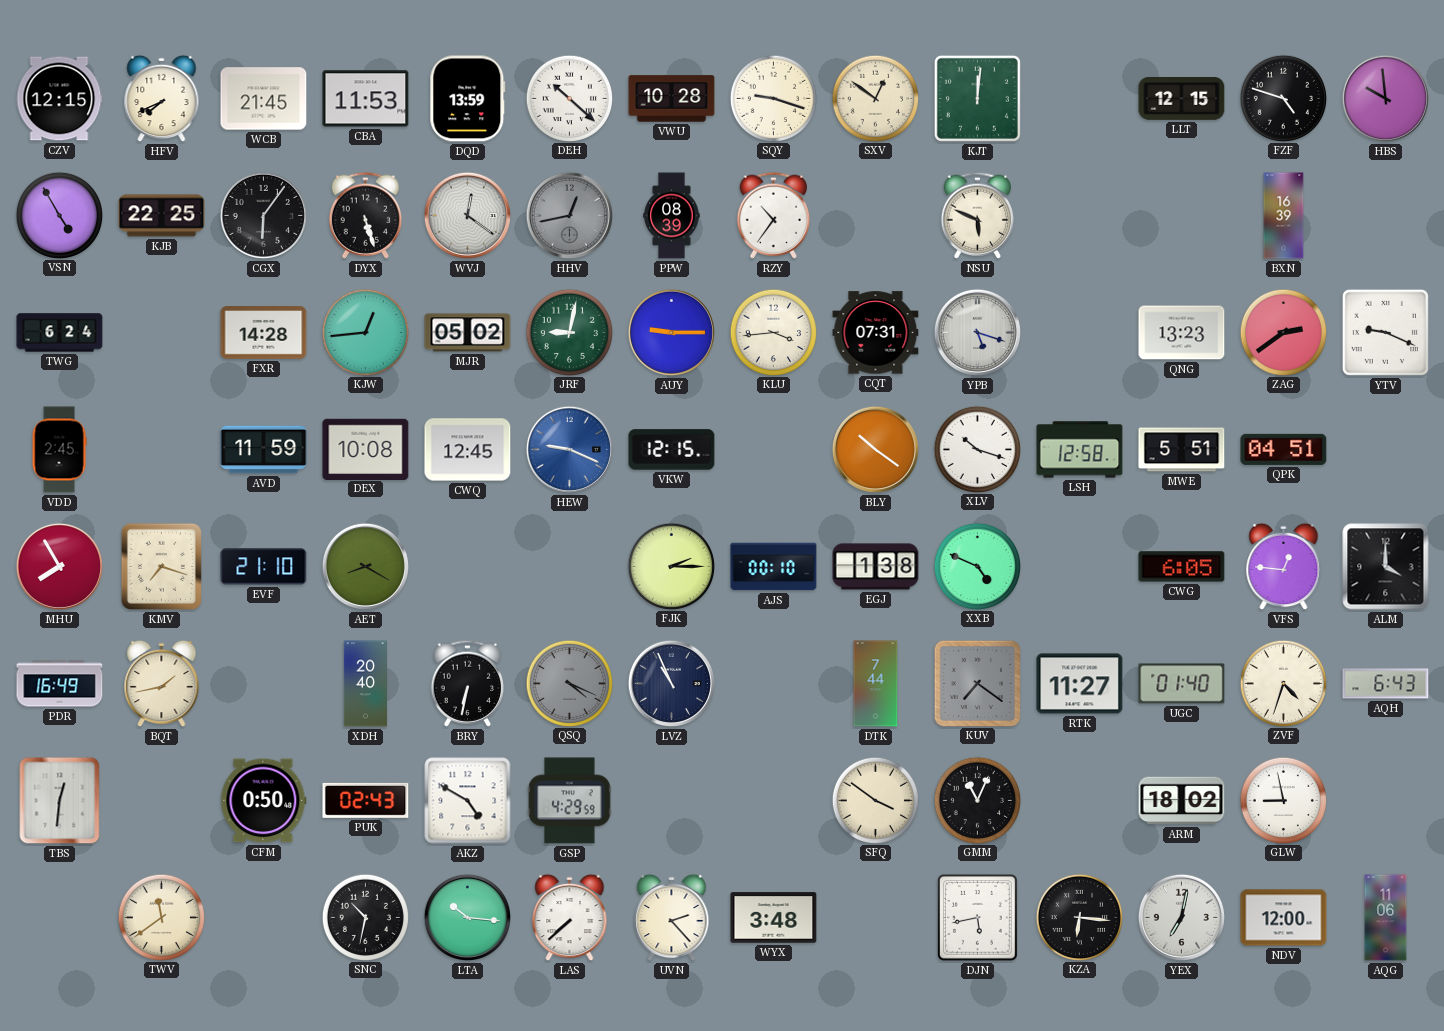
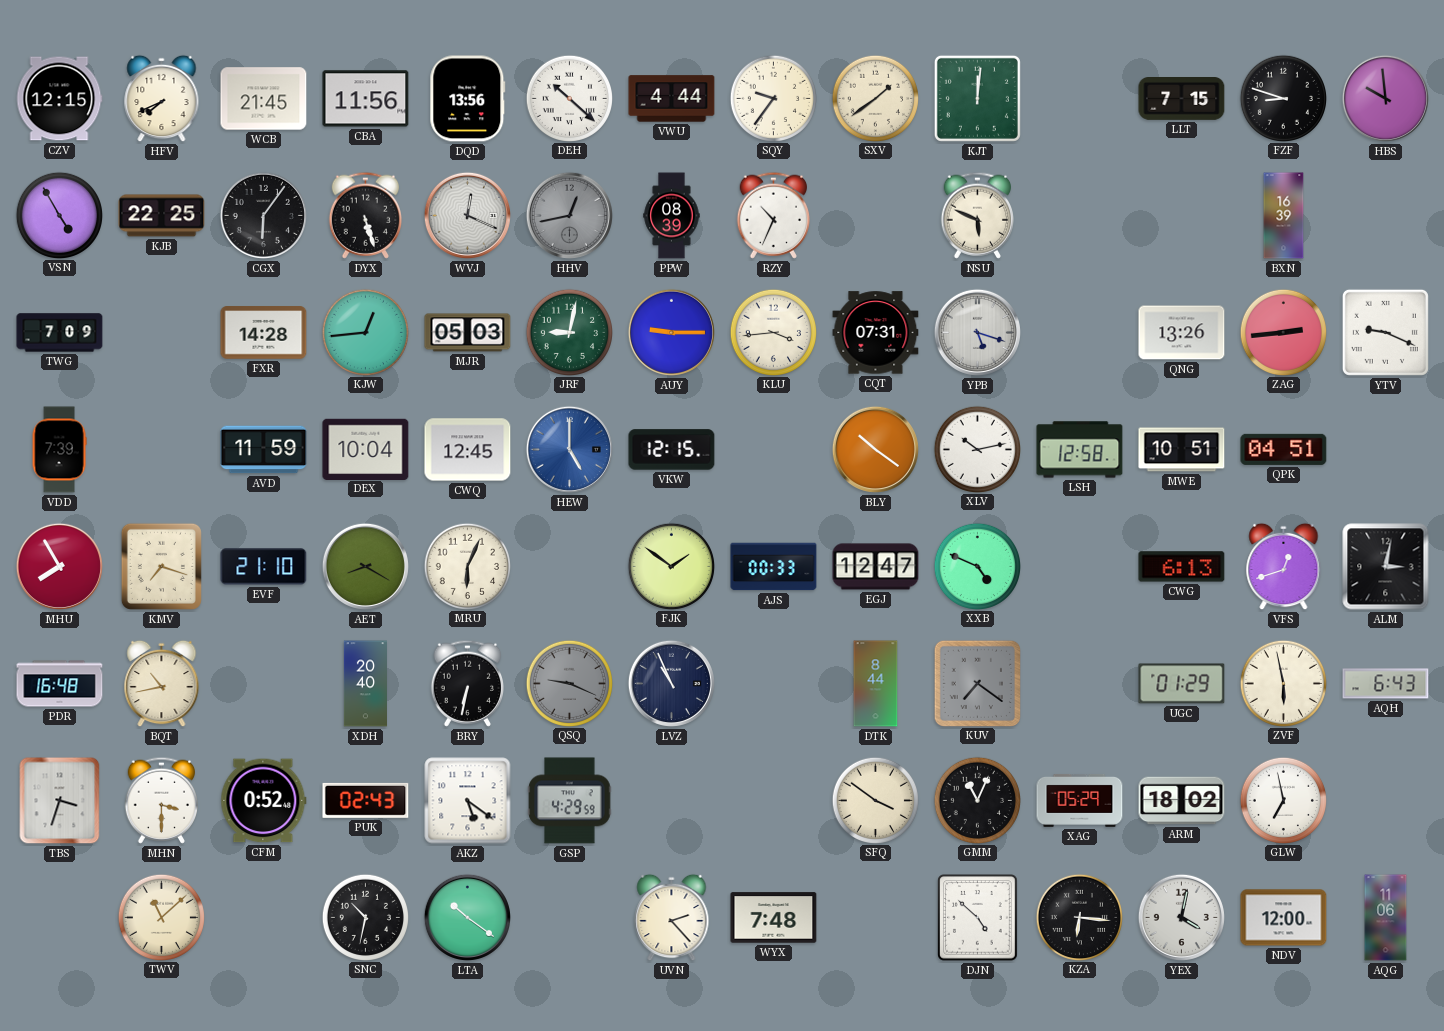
CBA: 11:53 -> 11:56
DQD: 13:59 -> 13:56
VWU: 10:28 -> 4:44
SQY: 9:18 -> 9:36
SXV: 12:51 -> 1:39
LLT: 12:15 -> 7:15
FZF: 4:48 -> 8:48
WVJ: 12:21 -> 12:19
RZY: 10:36 -> 10:34
TWG: 6:24 -> 7:09
MJR: 05:02 -> 05:03
QNG: 13:23 -> 13:26
ZAG: 2:39 -> 2:44
VDD: 2:45 -> 7:39
DEX: 10:08 -> 10:04
HEW: 9:19 -> 5:00
XLV: 10:18 -> 10:13
MWE: 5:51 -> 10:51
MRU: none -> 6:04
FJK: 2:15 -> 1:51
AJS: 00:10 -> 00:33
EGJ: 1:38 -> 12:47
CWG: 6:05 -> 6:13
VFS: 12:46 -> 12:42
ALM: 4:00 -> 3:02
PDR: 16:49 -> 16:48
BQT: 1:43 -> 10:43
QSQ: 4:19 -> 9:19
DTK: 7:44 -> 8:44
RTK: 11:27 -> none
UGC: 01:40 -> 01:29
ZVF: 4:33 -> 5:58
TBS: 12:31 -> 3:33
MHN: none -> 3:30
CFM: 0:50 -> 0:52
AKZ: 4:50 -> 5:21
XAG: none -> 05:29
GLW: 8:58 -> 6:58
TWV: 11:39 -> 11:08
LTA: 10:16 -> 10:21
LAS: 7:38 -> none
WYX: 3:48 -> 7:48
DJN: 5:43 -> 4:52
YEX: 7:02 -> 4:02
